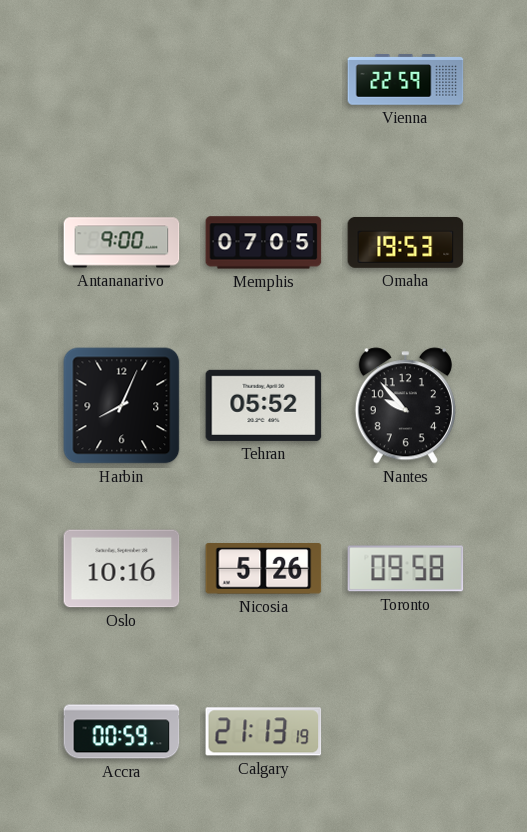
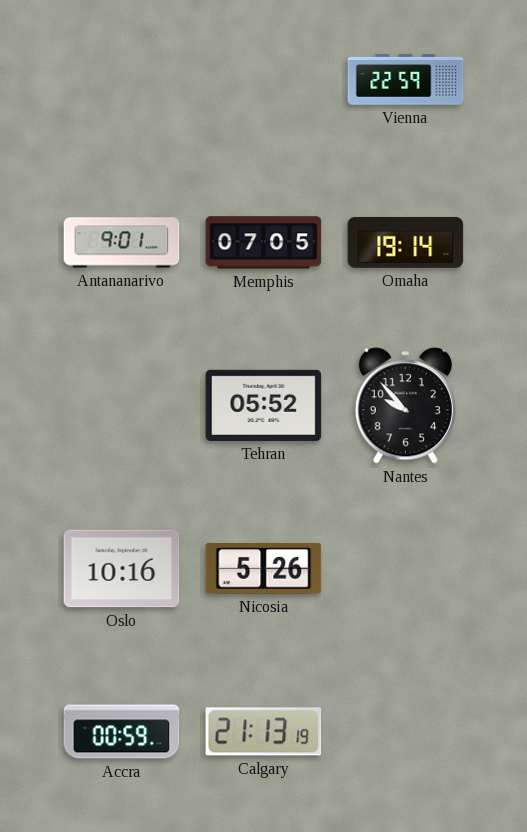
Antananarivo: 9:00 -> 9:01
Omaha: 19:53 -> 19:14
Harbin: 8:04 -> none
Toronto: 09:58 -> none
